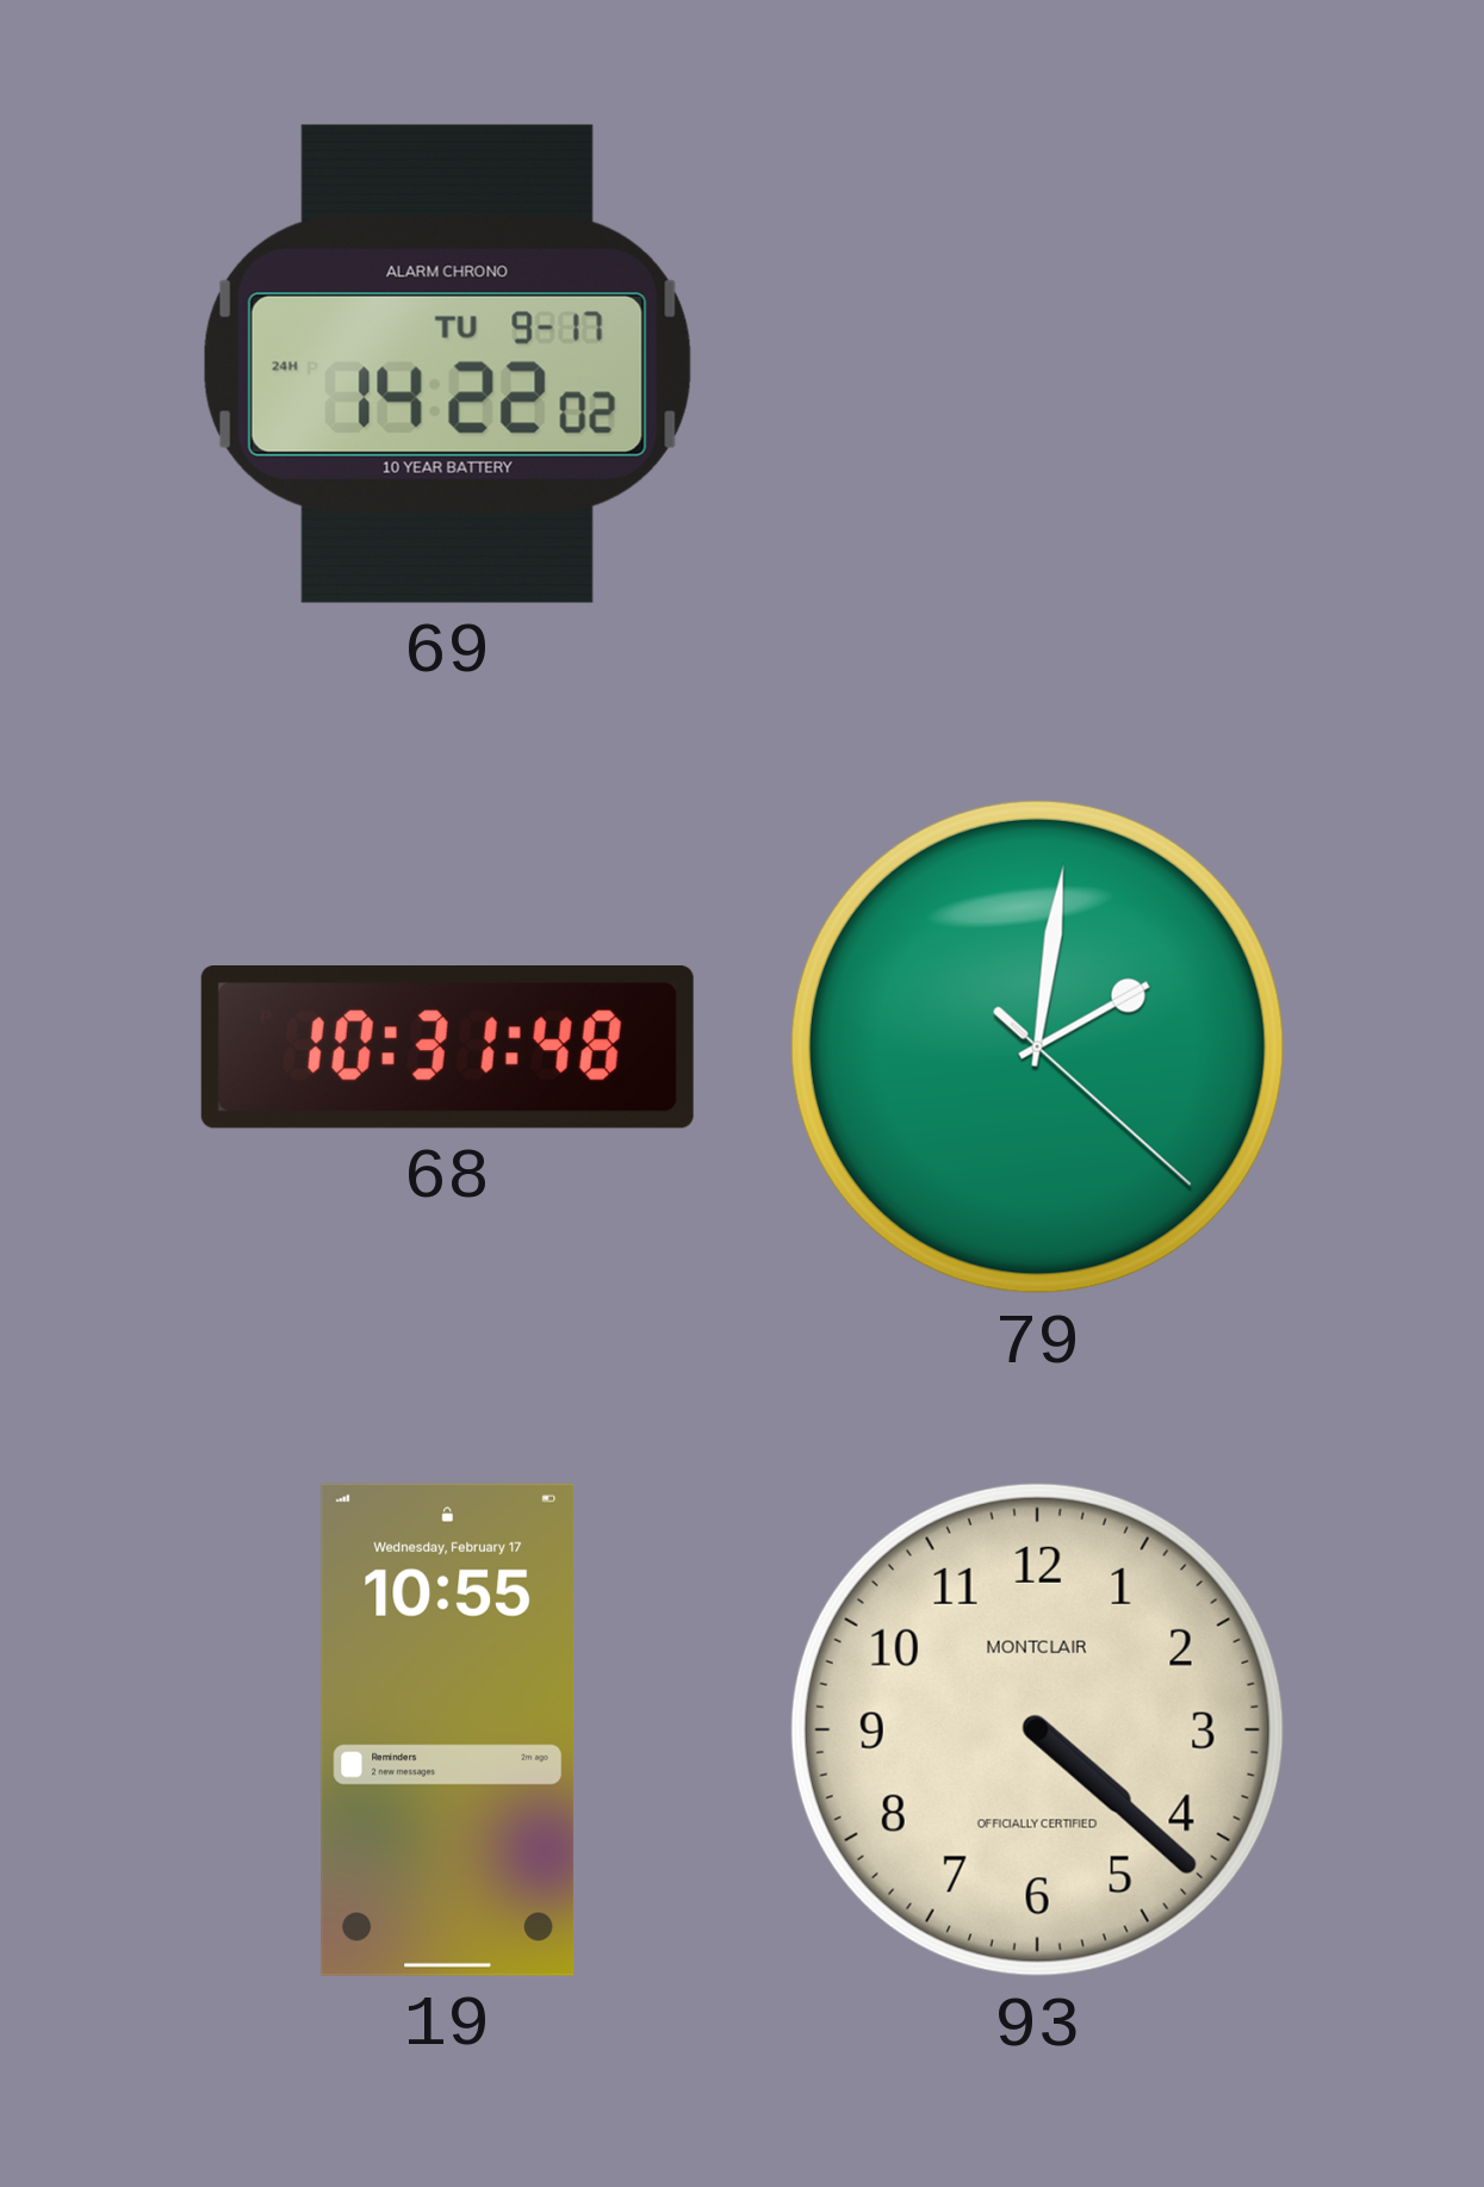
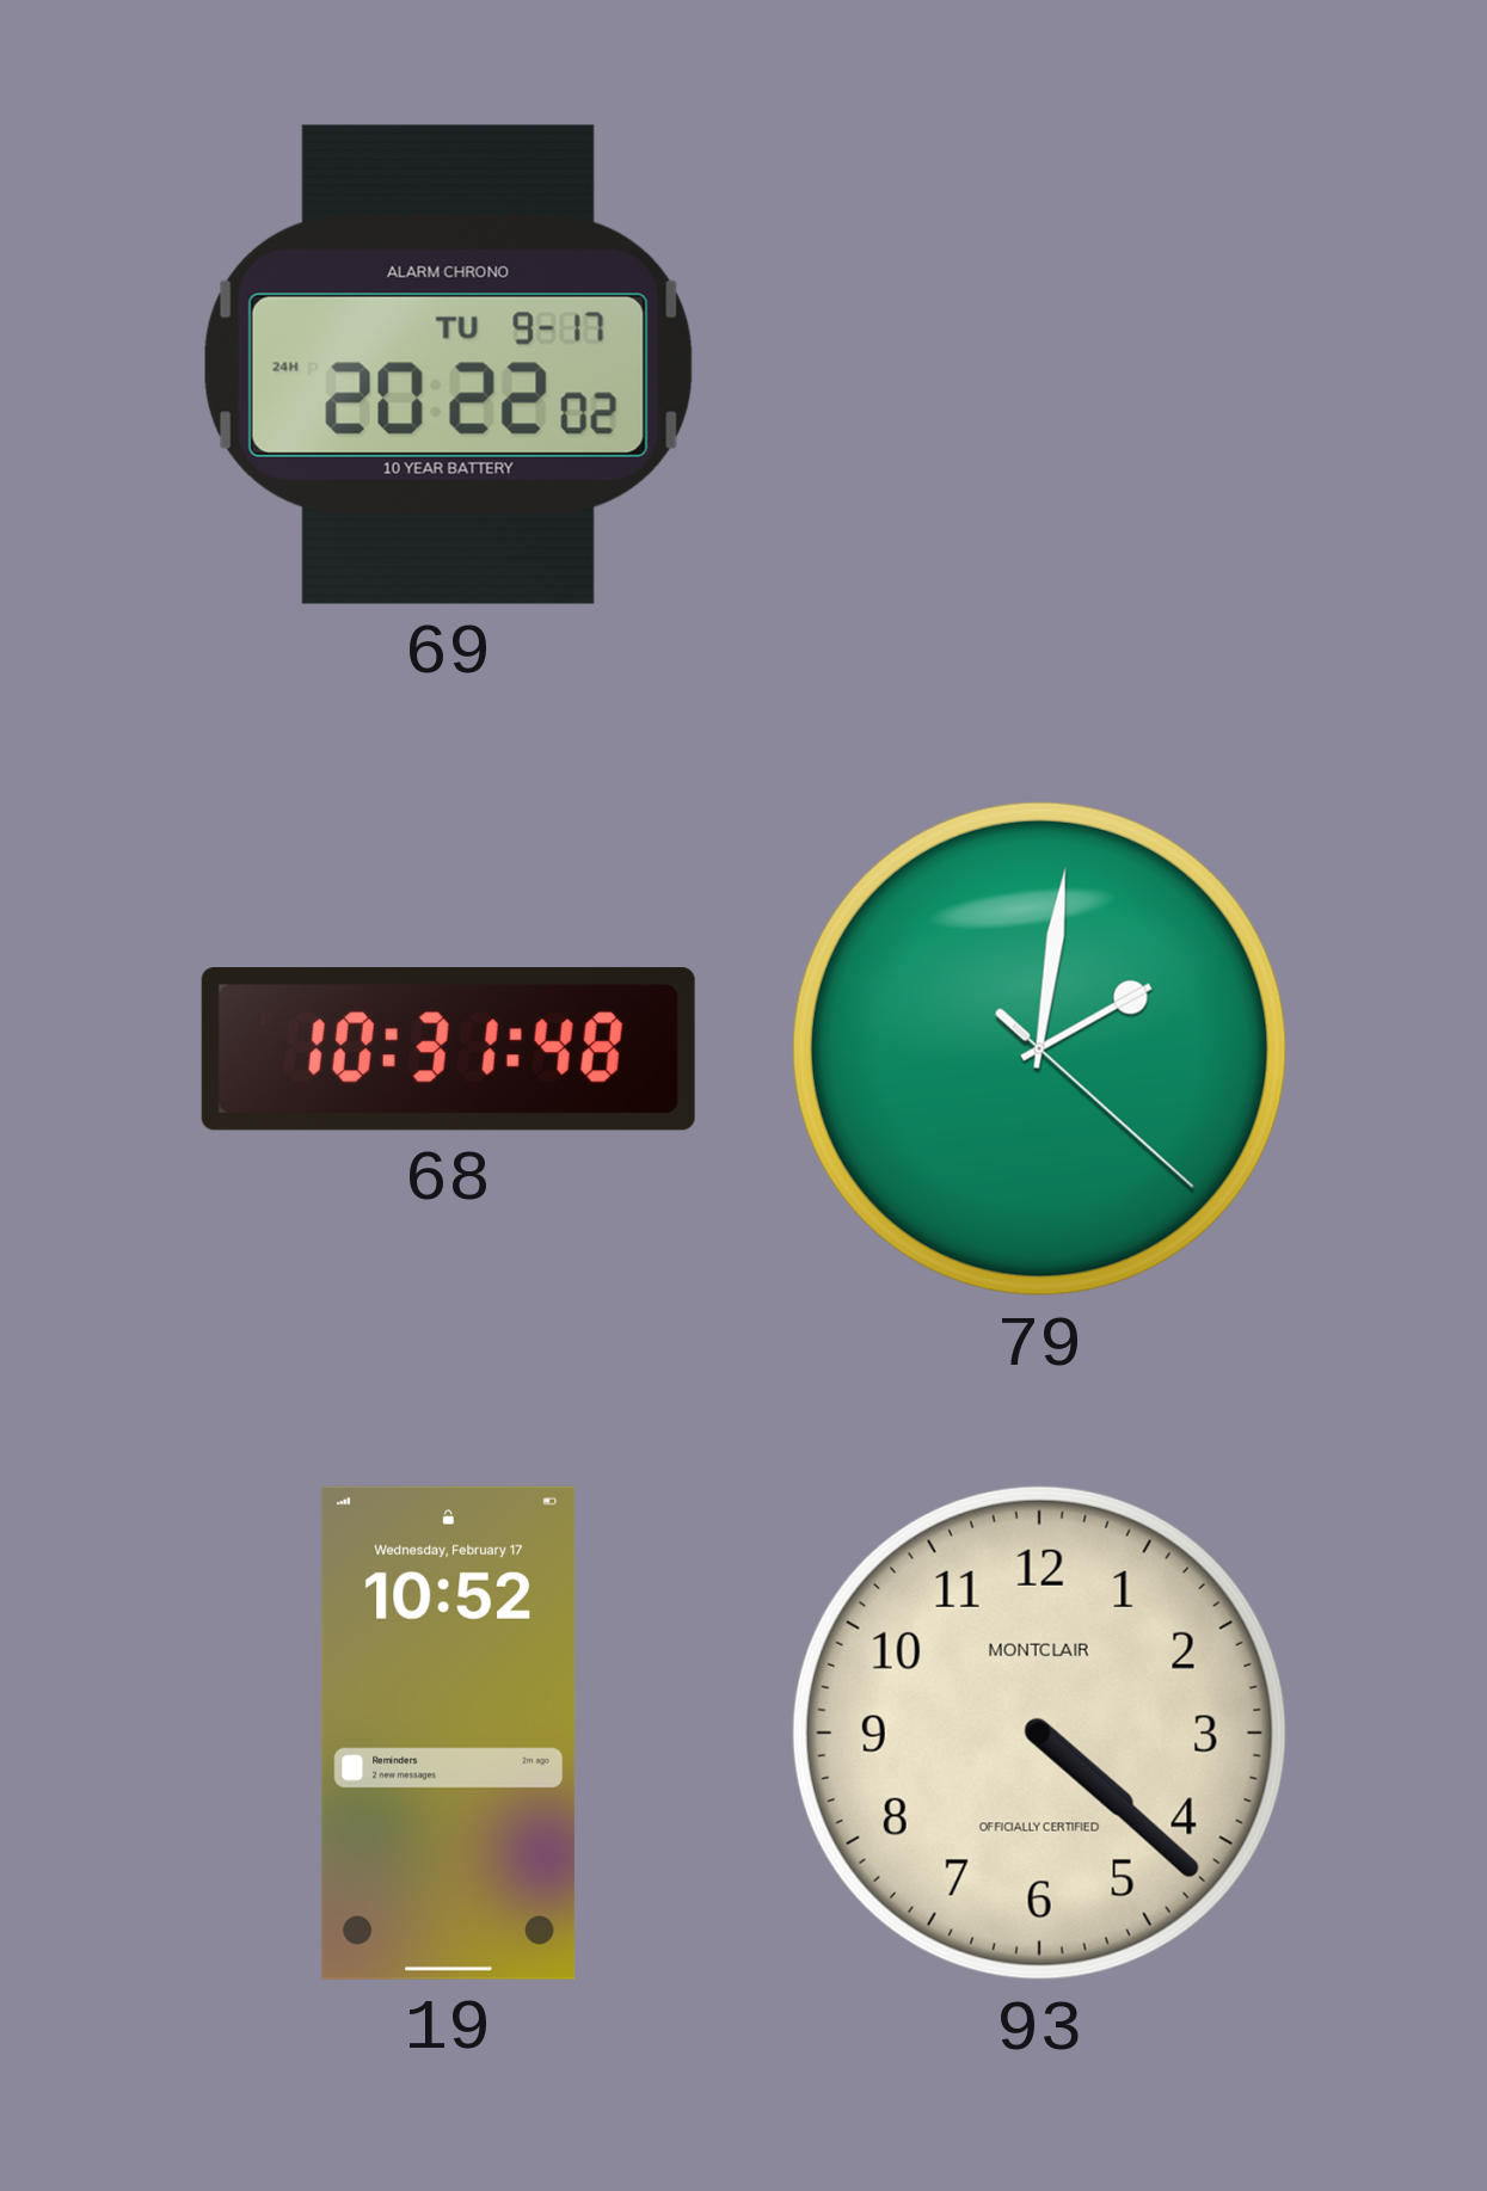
69: 14:22 -> 20:22
19: 10:55 -> 10:52
